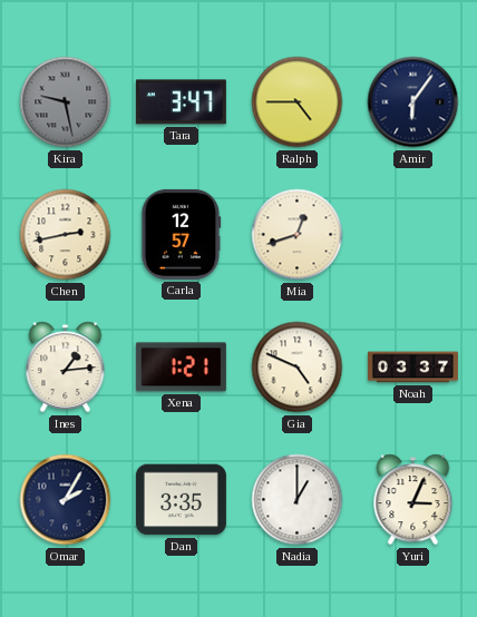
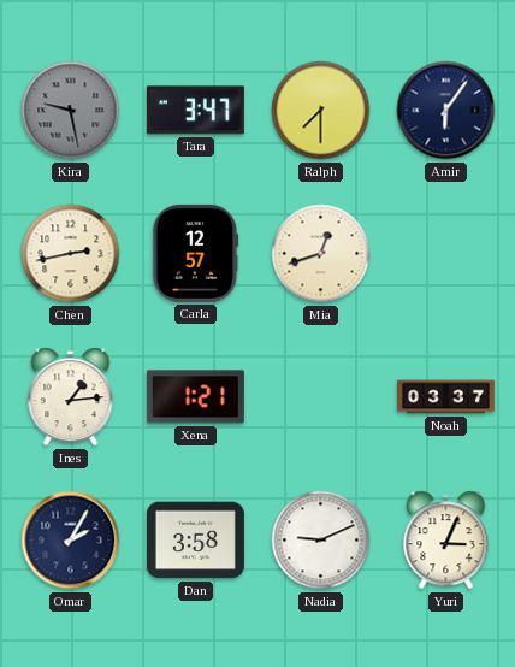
Ralph: 4:45 -> 7:30
Gia: 4:49 -> none
Dan: 3:35 -> 3:58
Nadia: 1:00 -> 9:11
